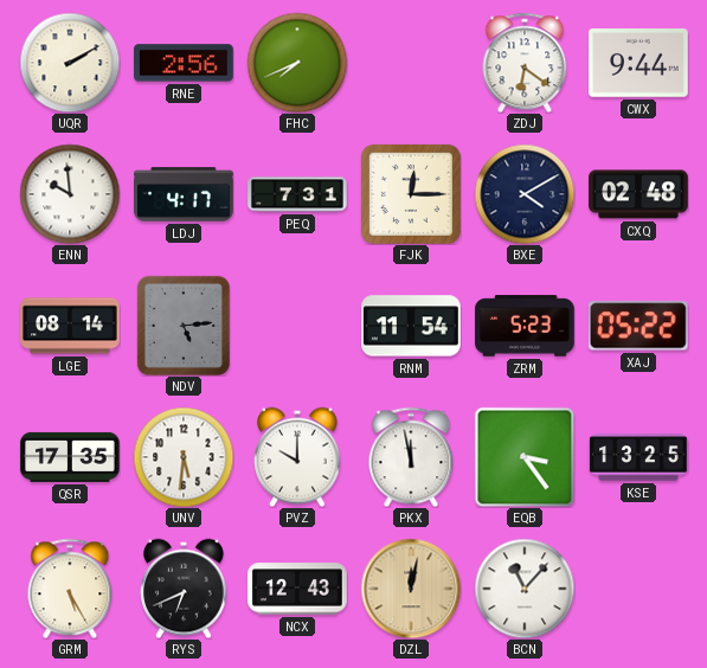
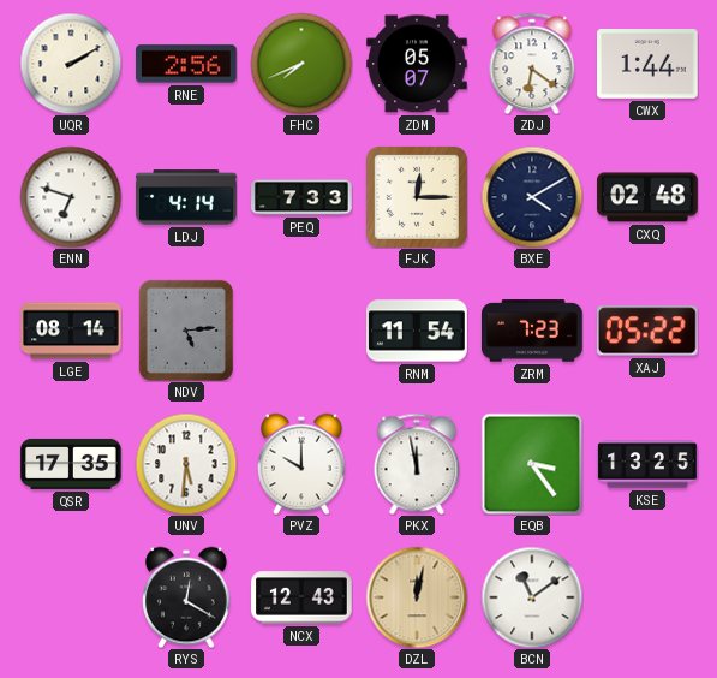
ZDM: none -> 05:07
CWX: 9:44 -> 1:44
ENN: 9:59 -> 6:48
LDJ: 4:17 -> 4:14
PEQ: 7:31 -> 7:33
ZRM: 5:23 -> 7:23
GRM: 5:25 -> none
RYS: 6:41 -> 12:20
BCN: 11:07 -> 11:09
